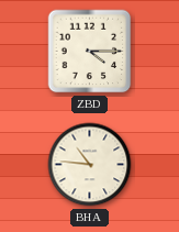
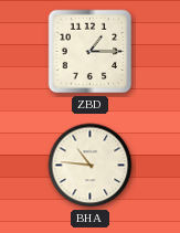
ZBD: 4:15 -> 1:15
